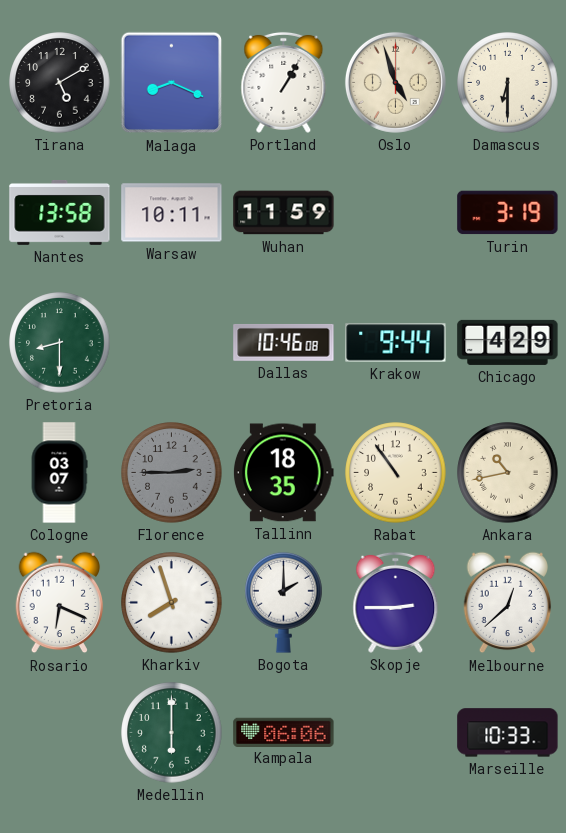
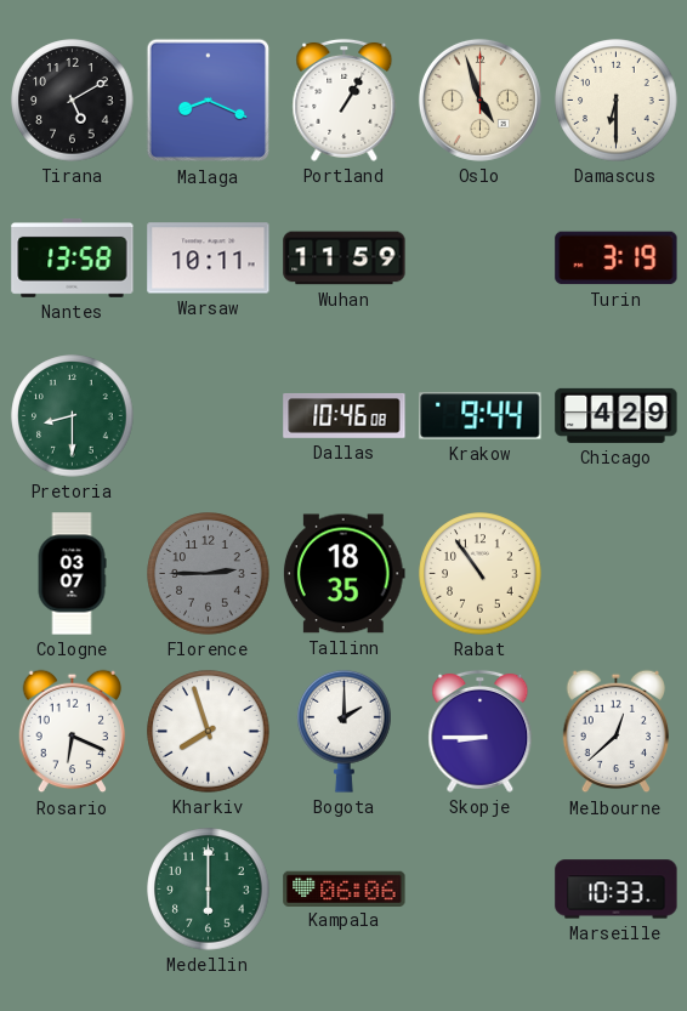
Ankara: 10:43 -> none
Skopje: 2:45 -> 8:45
